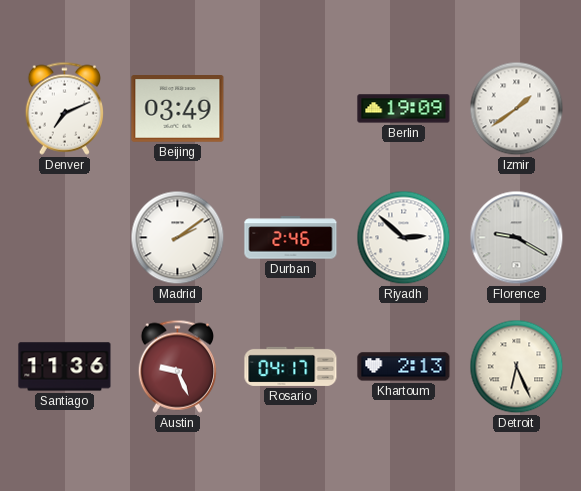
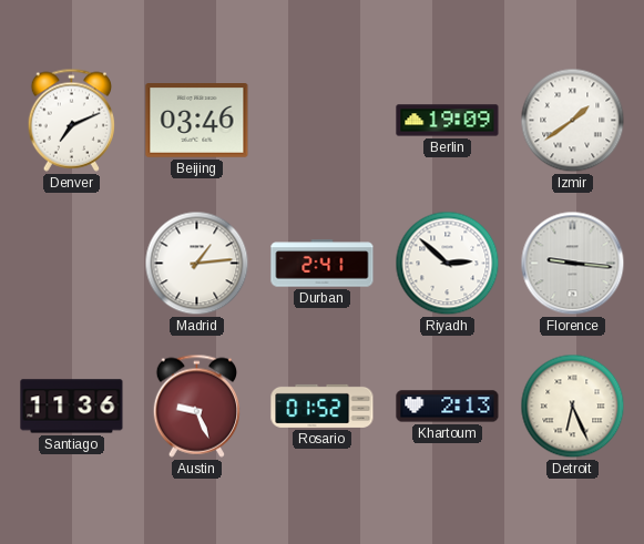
Beijing: 03:49 -> 03:46
Madrid: 2:09 -> 1:14
Durban: 2:46 -> 2:41
Florence: 9:20 -> 9:16
Rosario: 04:17 -> 01:52
